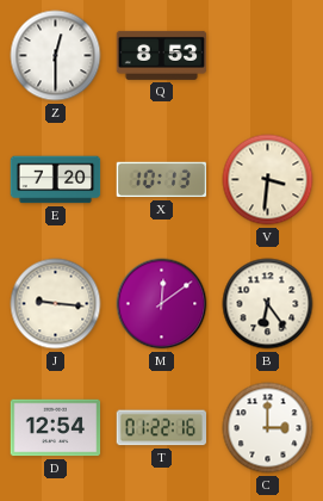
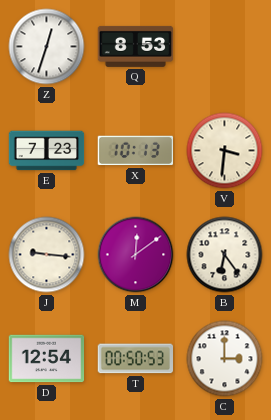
Z: 12:30 -> 12:33
E: 7:20 -> 7:23
T: 01:22 -> 00:50
